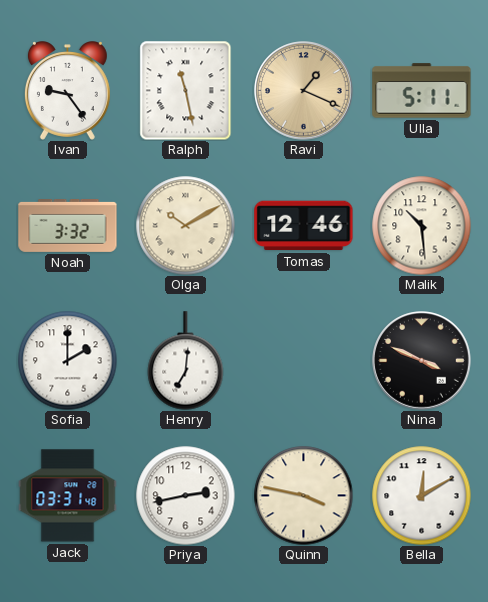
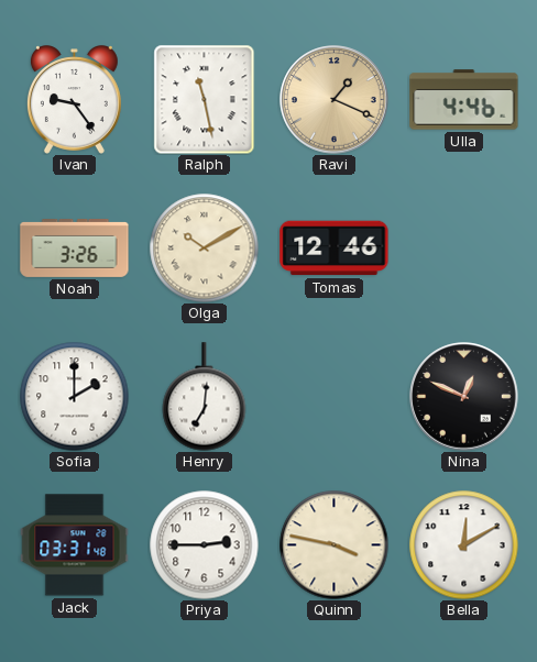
Ulla: 5:11 -> 4:46
Noah: 3:32 -> 3:26
Malik: 10:29 -> none
Nina: 3:49 -> 12:49
Priya: 2:43 -> 2:45
